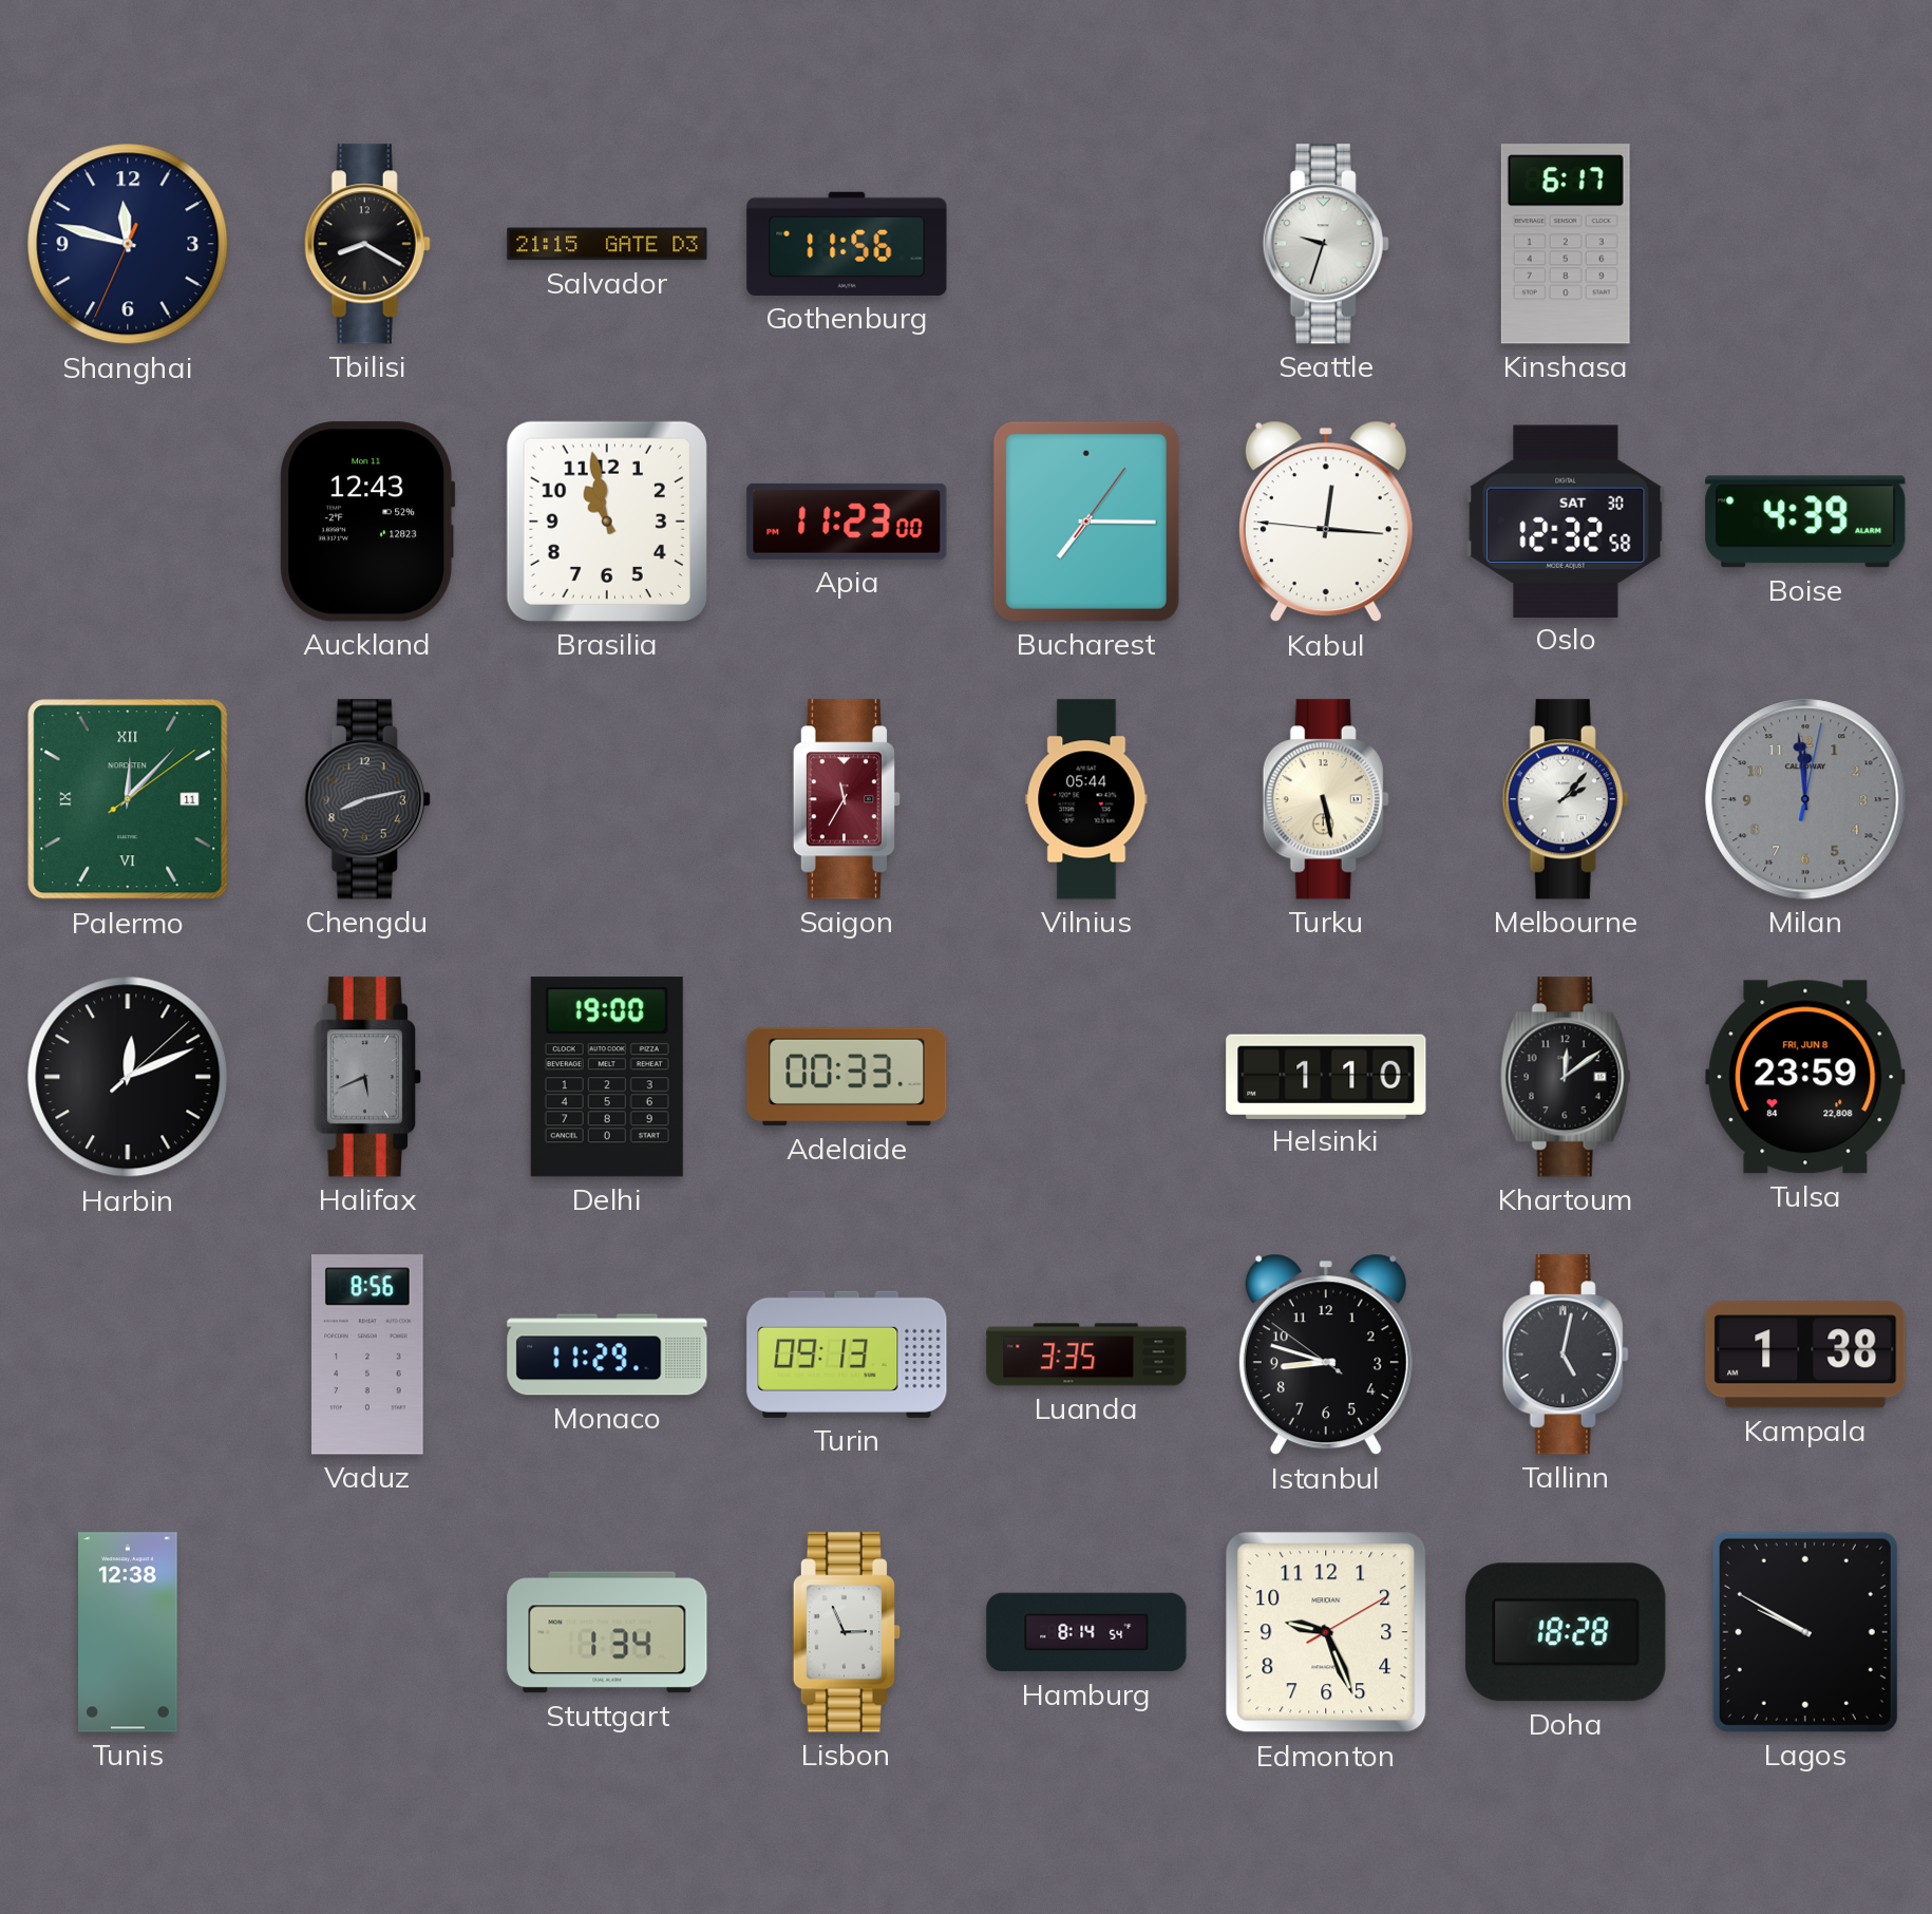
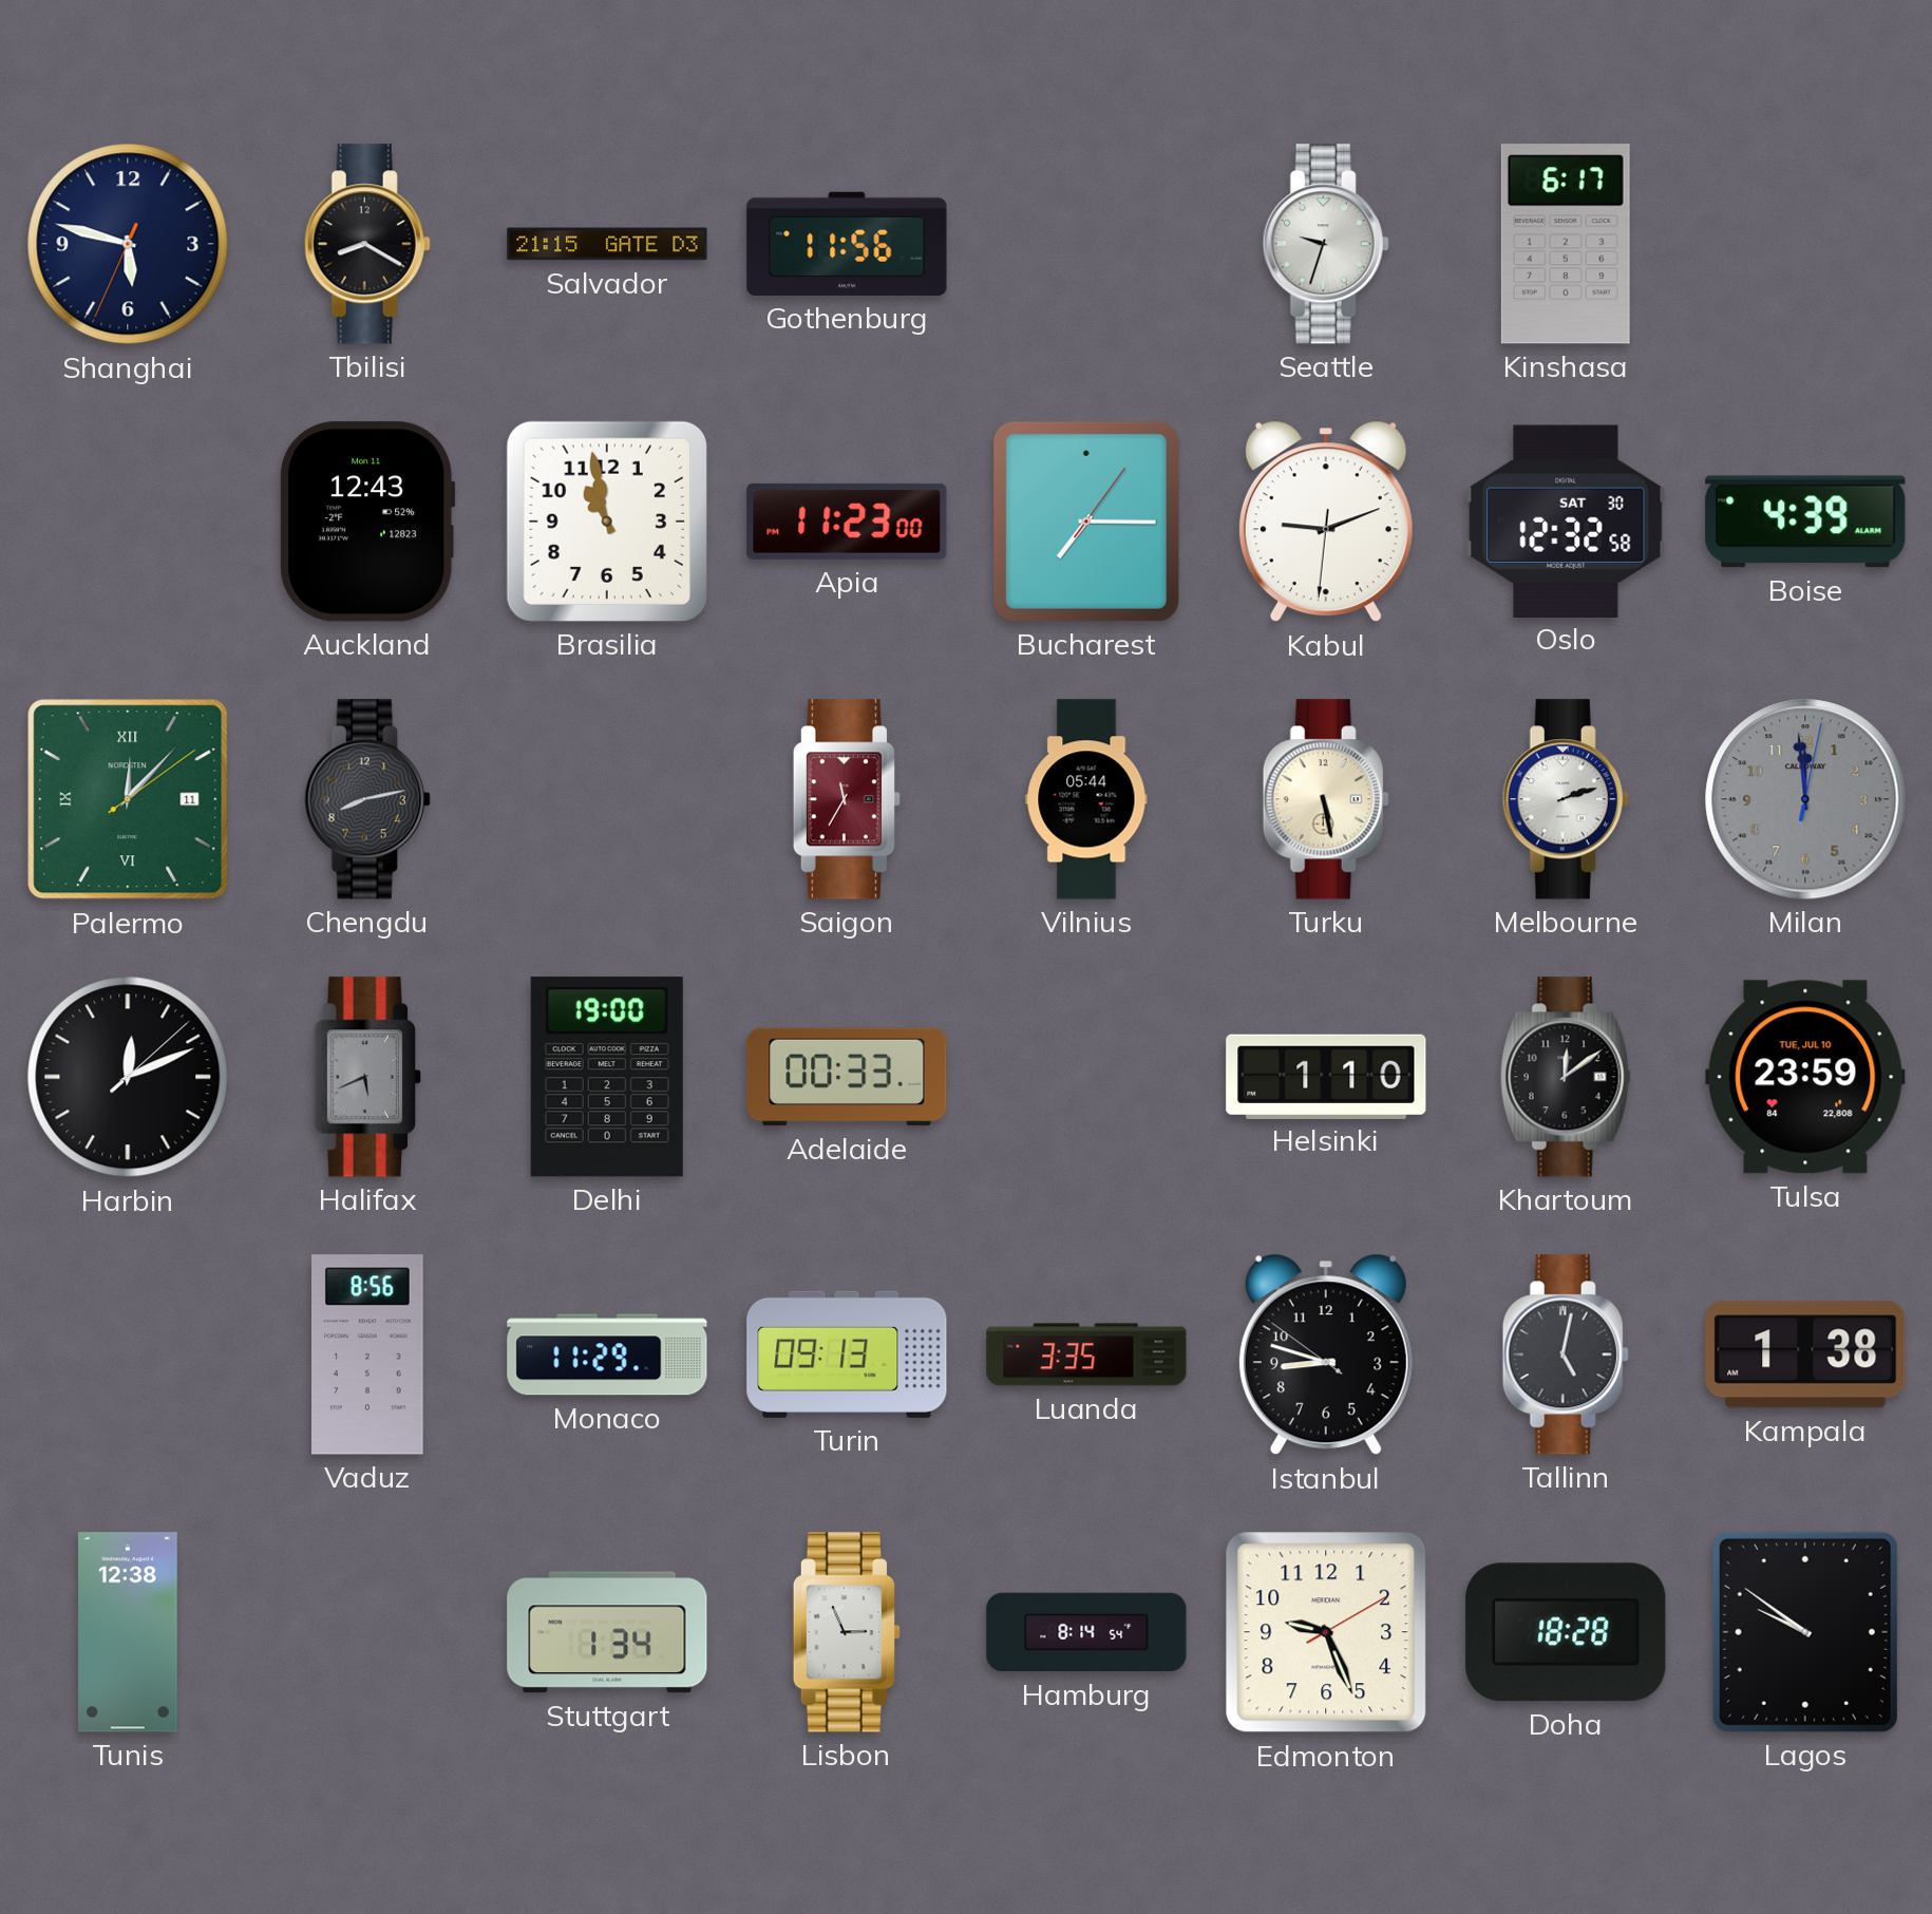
Shanghai: 11:47 -> 5:47
Kabul: 12:15 -> 9:11
Melbourne: 2:07 -> 2:12
Tulsa date: FRI, JUN 8 -> TUE, JUL 10
Lagos: 9:50 -> 9:51
